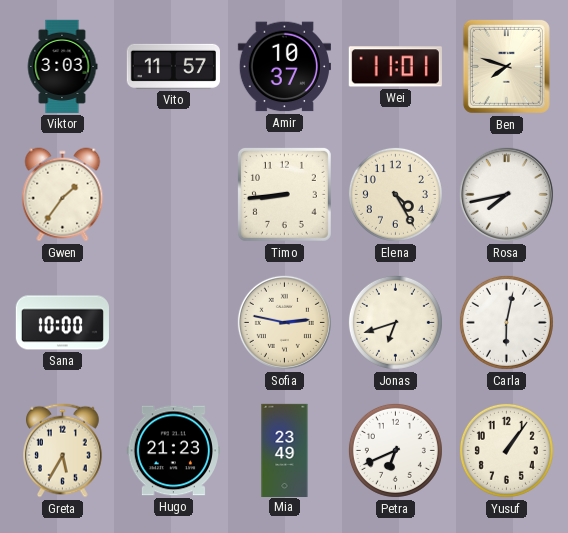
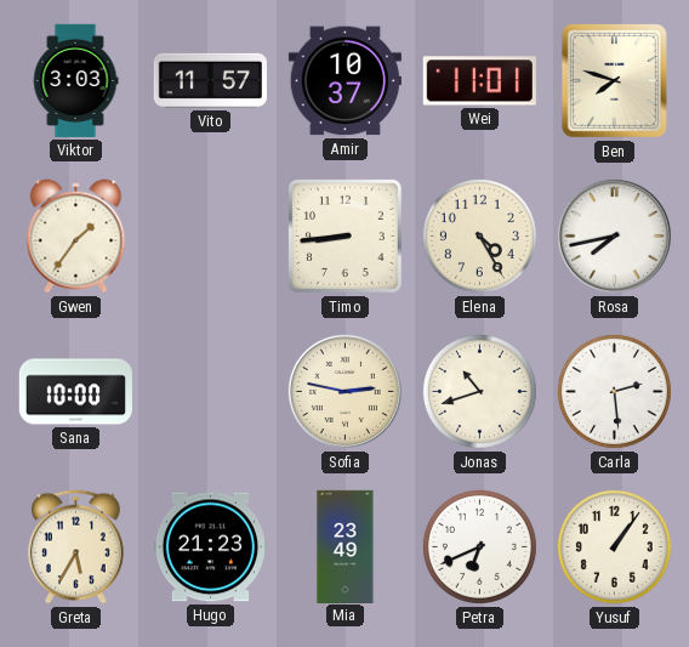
Jonas: 6:42 -> 10:42
Carla: 6:02 -> 2:29
